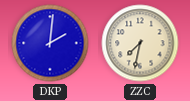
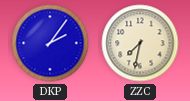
DKP: 2:01 -> 2:06
